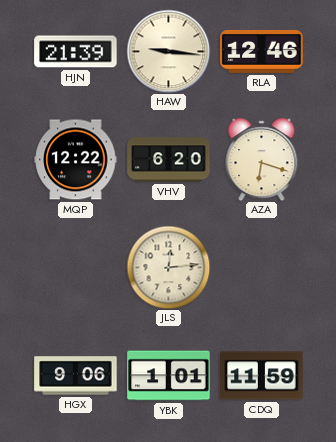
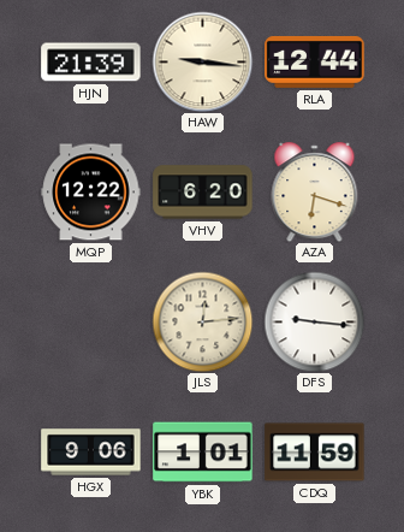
RLA: 12:46 -> 12:44
DFS: none -> 9:16
